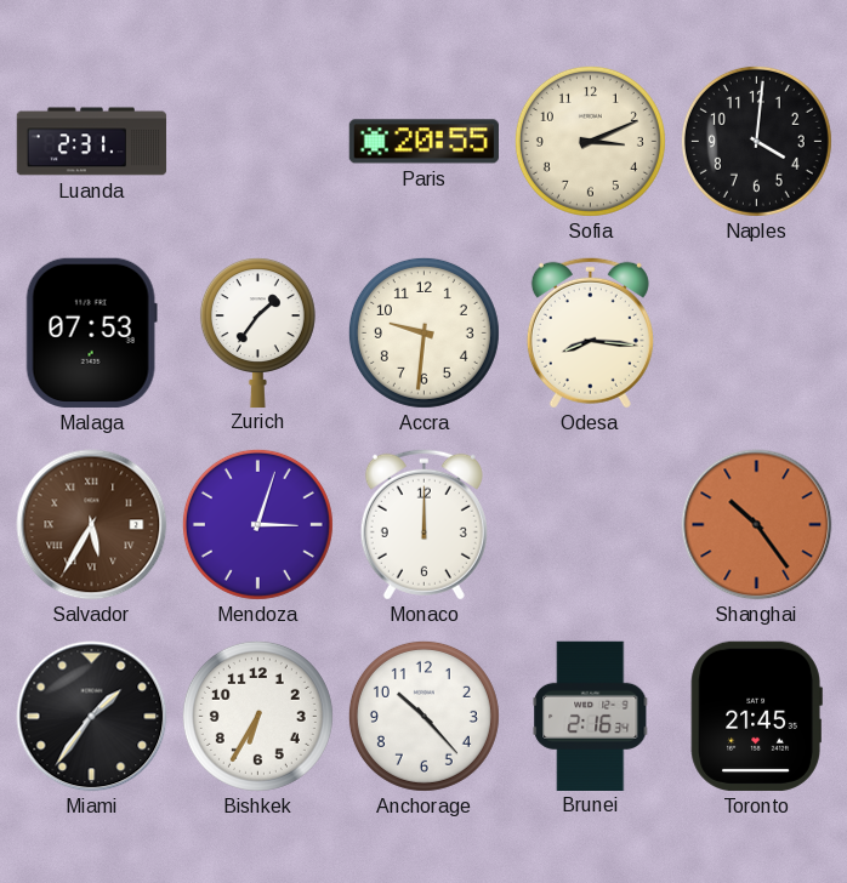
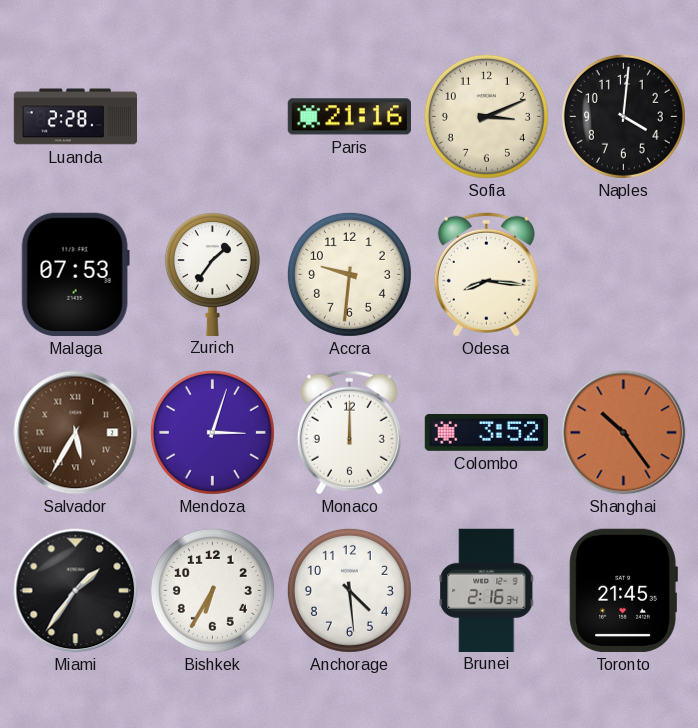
Luanda: 2:31 -> 2:28
Paris: 20:55 -> 21:16
Colombo: none -> 3:52
Anchorage: 10:23 -> 4:29
